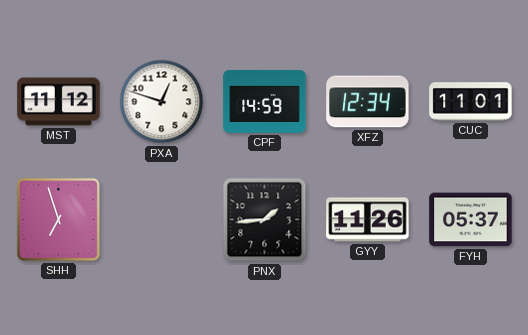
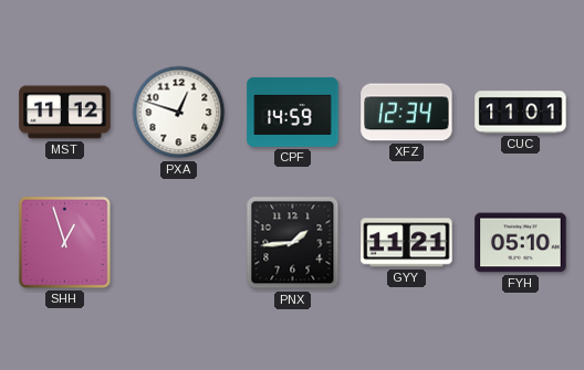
SHH: 6:57 -> 12:57
GYY: 11:26 -> 11:21
FYH: 05:37 -> 05:10
